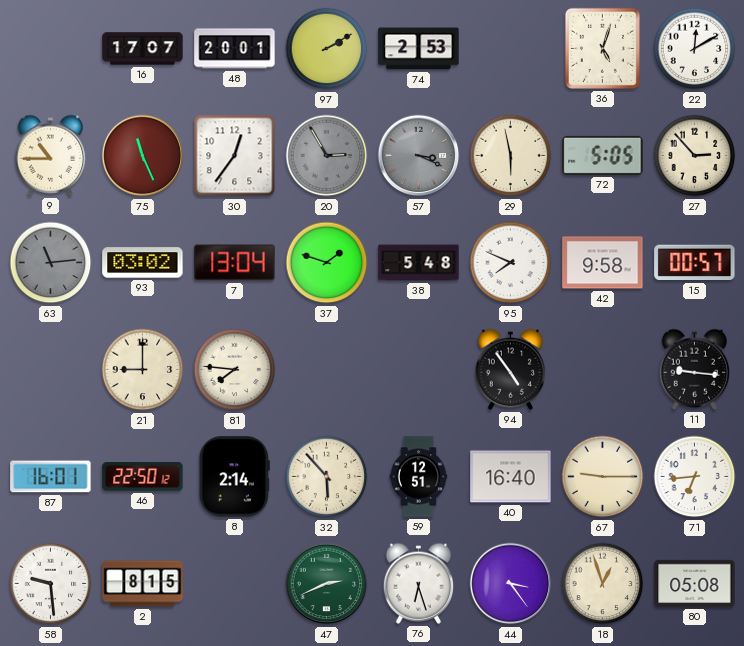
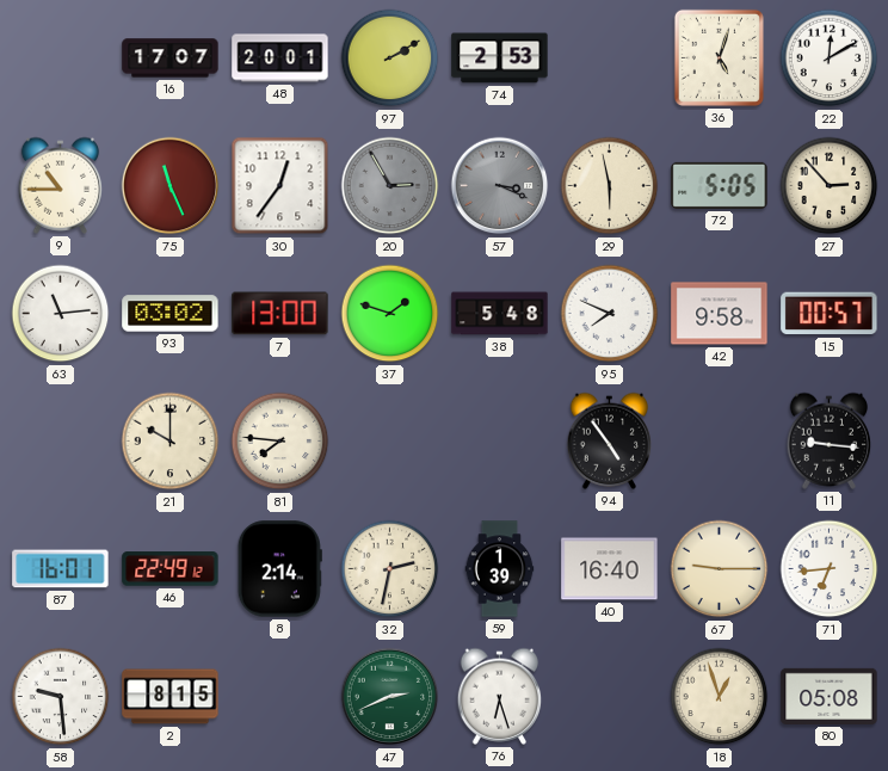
63 dial: grey -> white
7: 13:04 -> 13:00
21: 9:00 -> 10:00
46: 22:50 -> 22:49
32: 5:53 -> 2:32
59: 12:51 -> 1:39
44: 3:24 -> none
